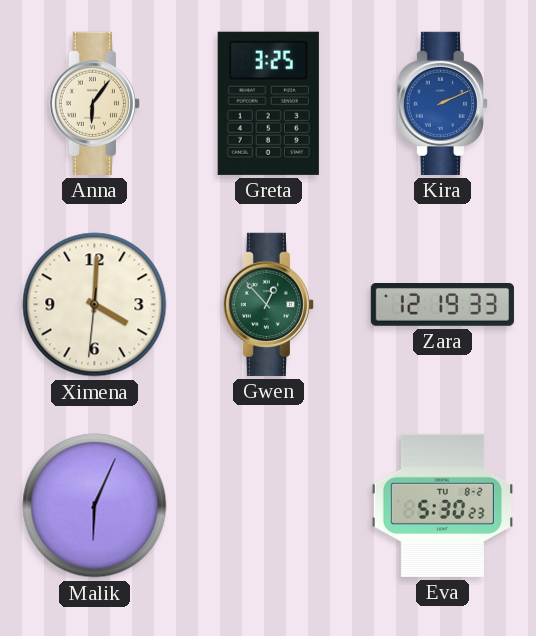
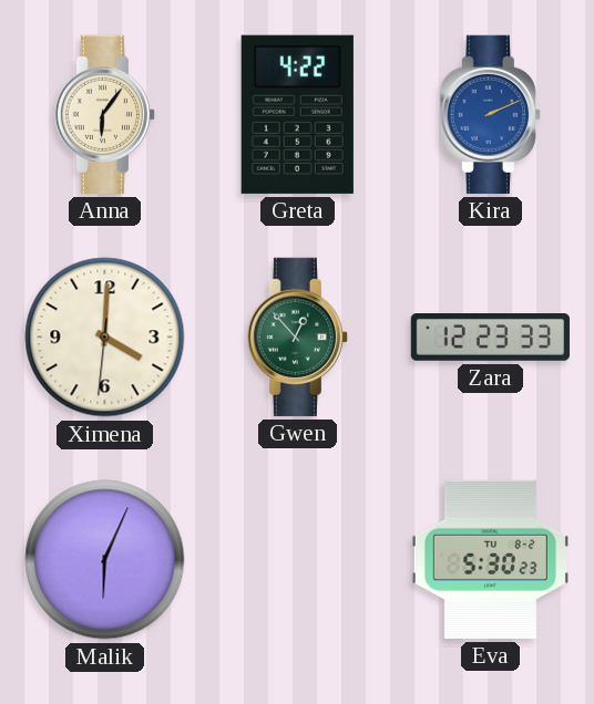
Greta: 3:25 -> 4:22
Zara: 12:19 -> 12:23
